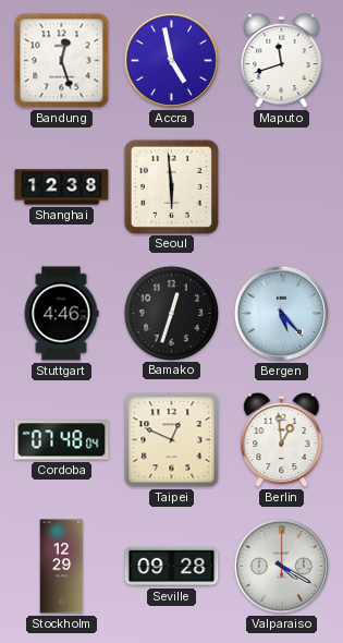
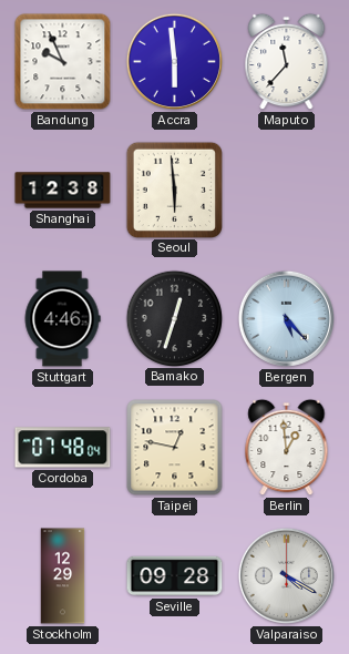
Bandung: 12:27 -> 9:56
Accra: 4:58 -> 5:59
Maputo: 11:42 -> 11:37
Taipei: 12:49 -> 12:47
